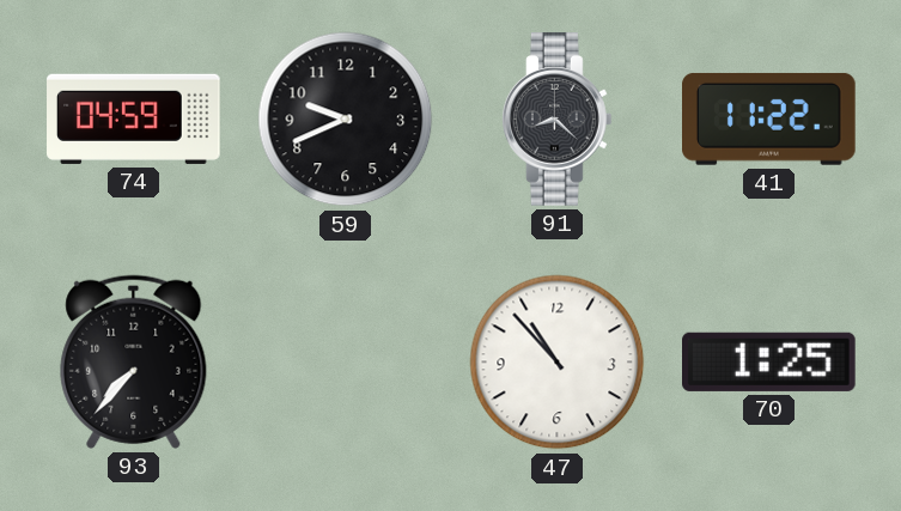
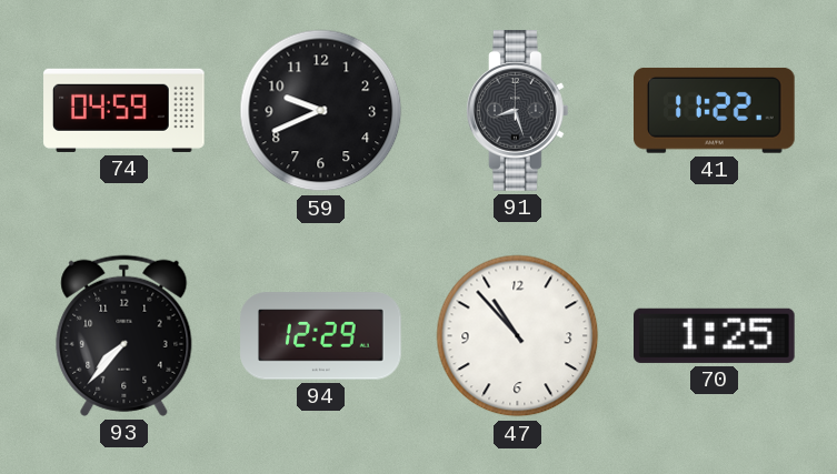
91: 8:22 -> 8:27
94: none -> 12:29
